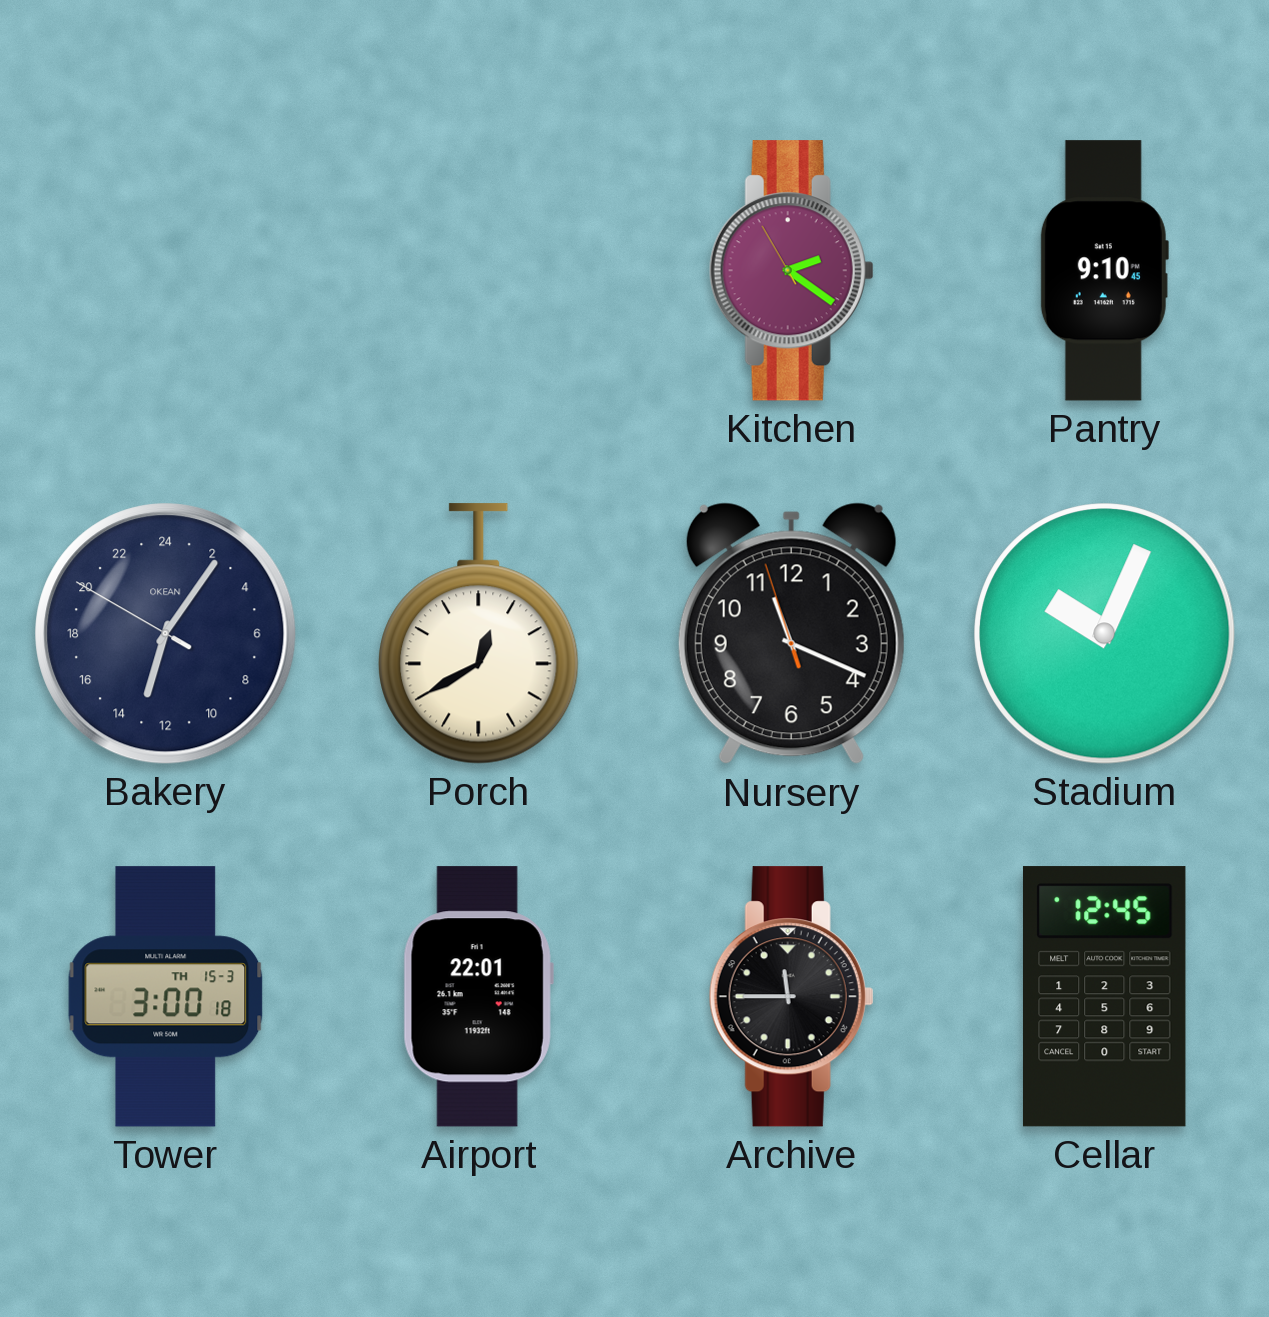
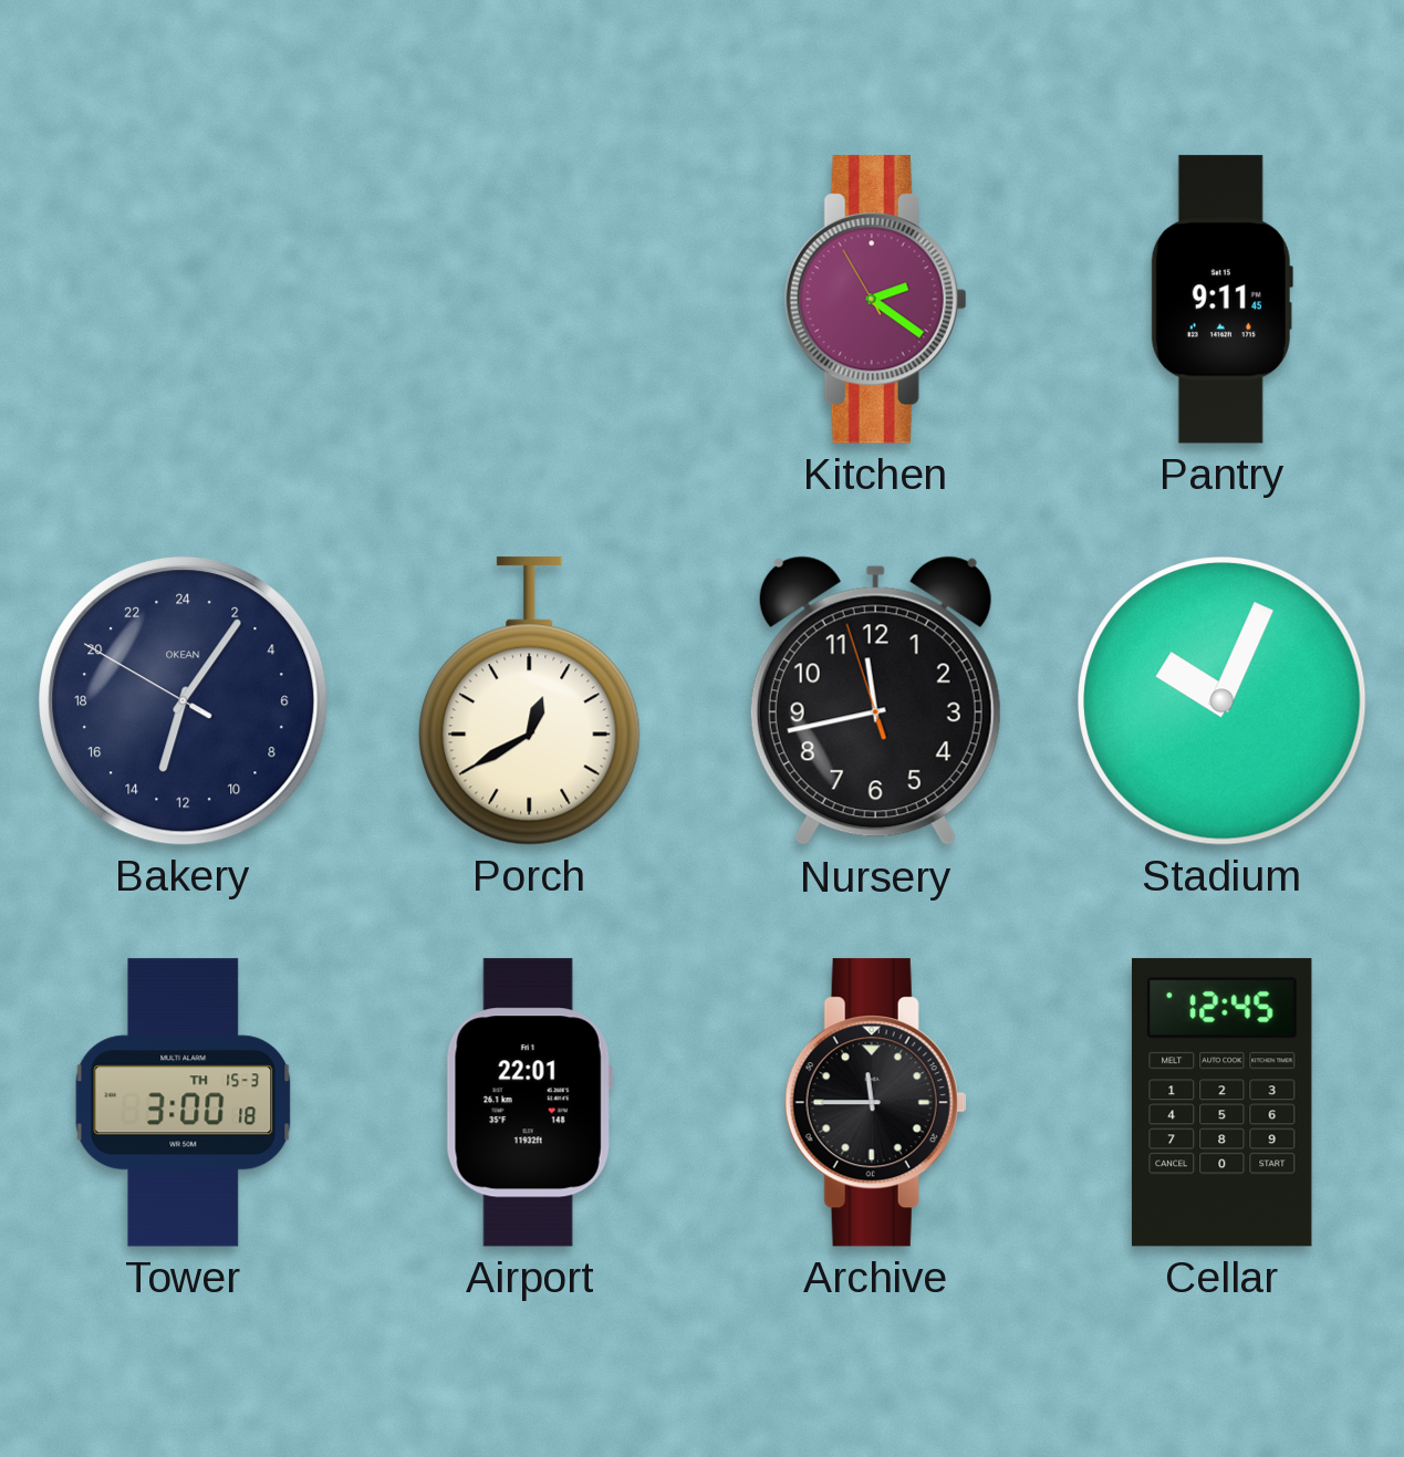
Pantry: 9:10 -> 9:11
Nursery: 11:18 -> 11:42
